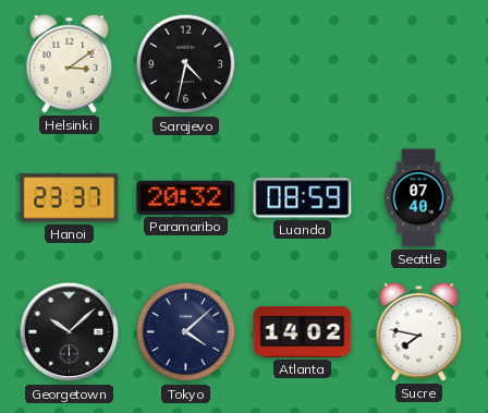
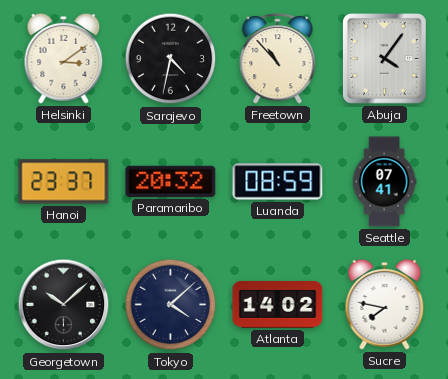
Freetown: none -> 10:53
Abuja: none -> 4:06
Seattle: 07:40 -> 07:41
